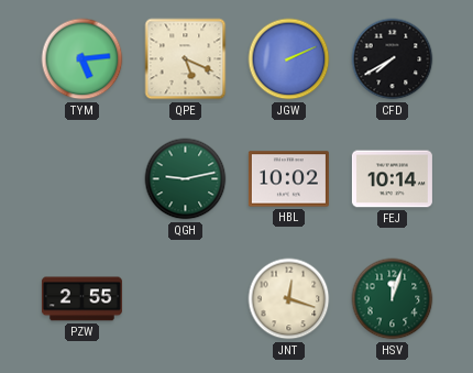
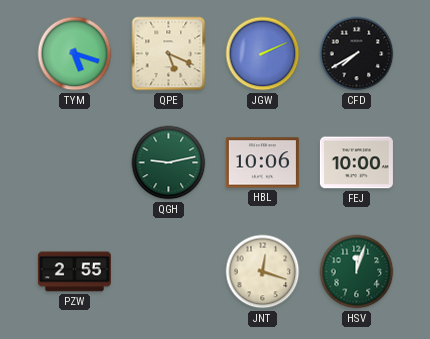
TYM: 5:14 -> 5:18
HBL: 10:02 -> 10:06
FEJ: 10:14 -> 10:00
